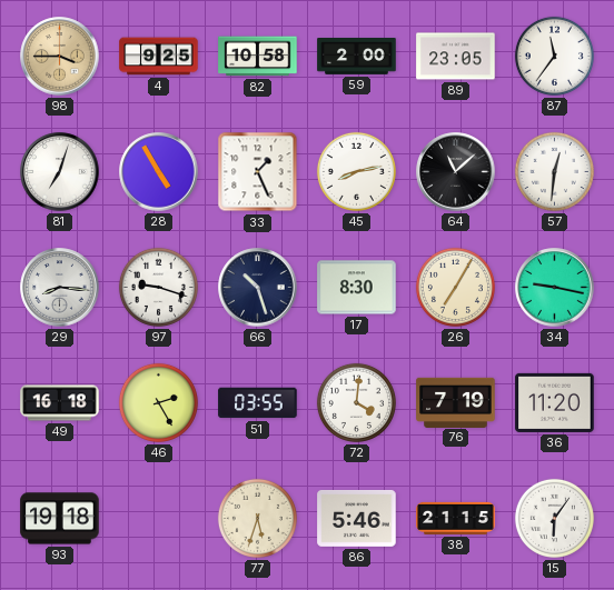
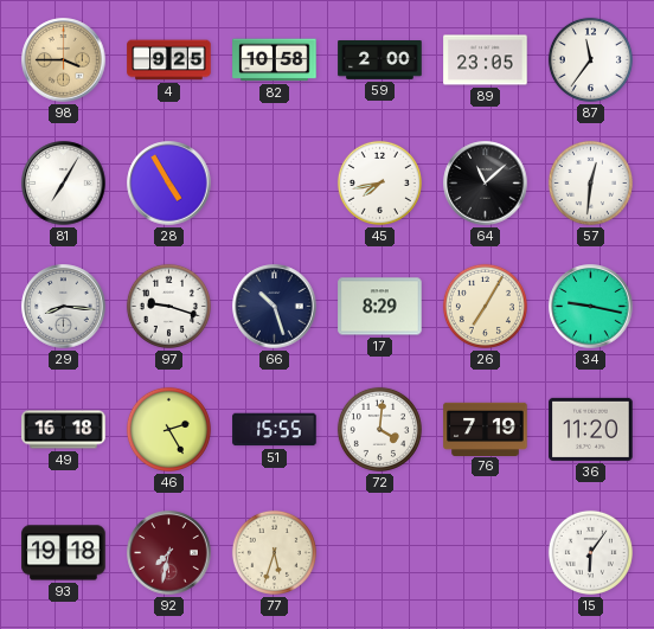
81: 7:03 -> 7:05
33: 1:26 -> none
45: 8:13 -> 7:43
17: 8:30 -> 8:29
51: 03:55 -> 15:55
92: none -> 7:32
86: 5:46 -> none
38: 21:15 -> none
